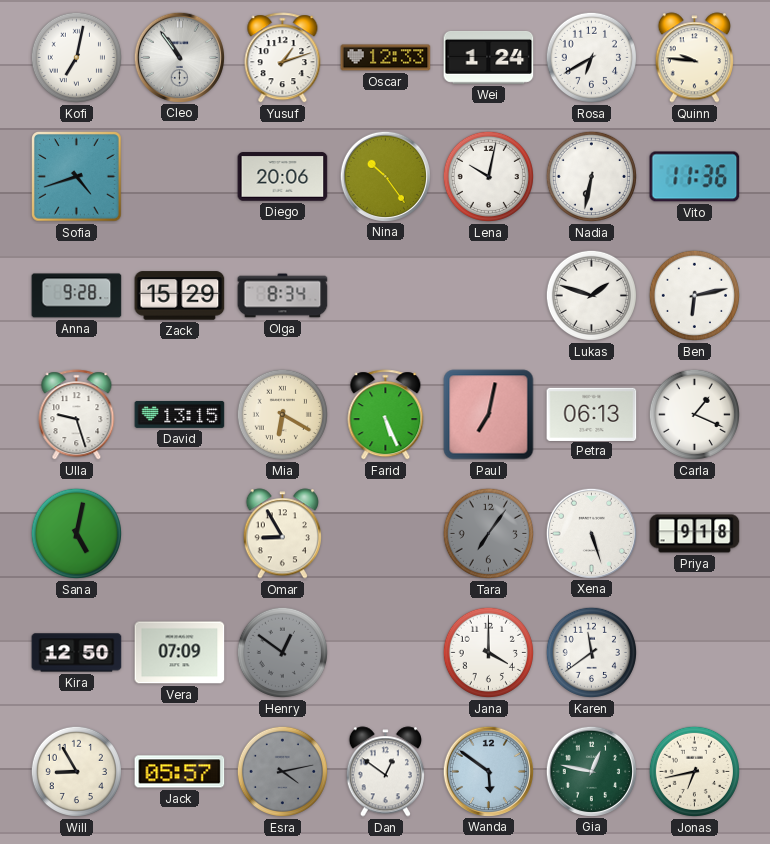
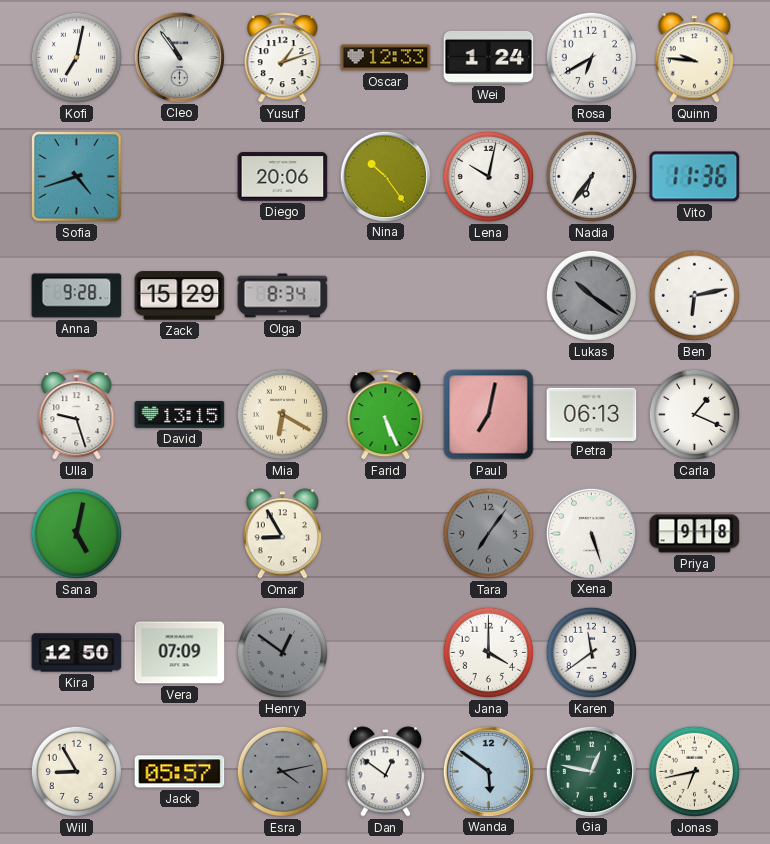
Nadia: 6:32 -> 6:36
Lukas: 1:48 -> 10:21
Lukas dial: white -> grey
